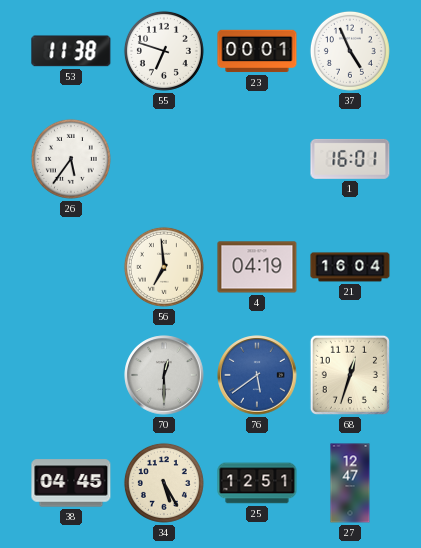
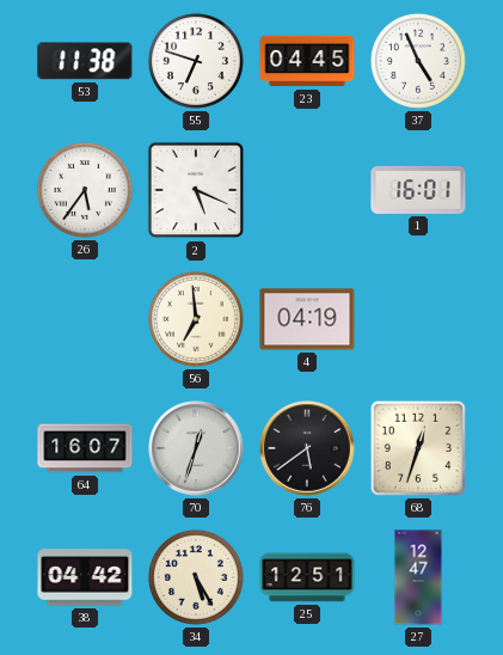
23: 00:01 -> 04:45
2: none -> 5:19
21: 16:04 -> none
64: none -> 16:07
70: 12:30 -> 12:33
76 dial: blue -> black
38: 04:45 -> 04:42
